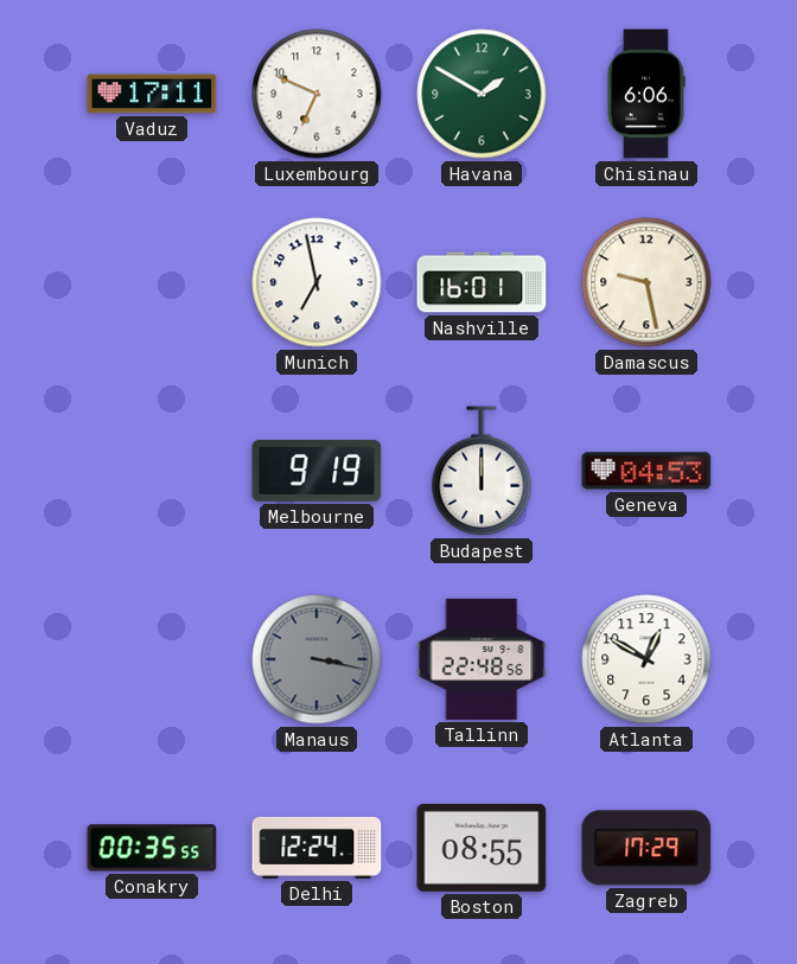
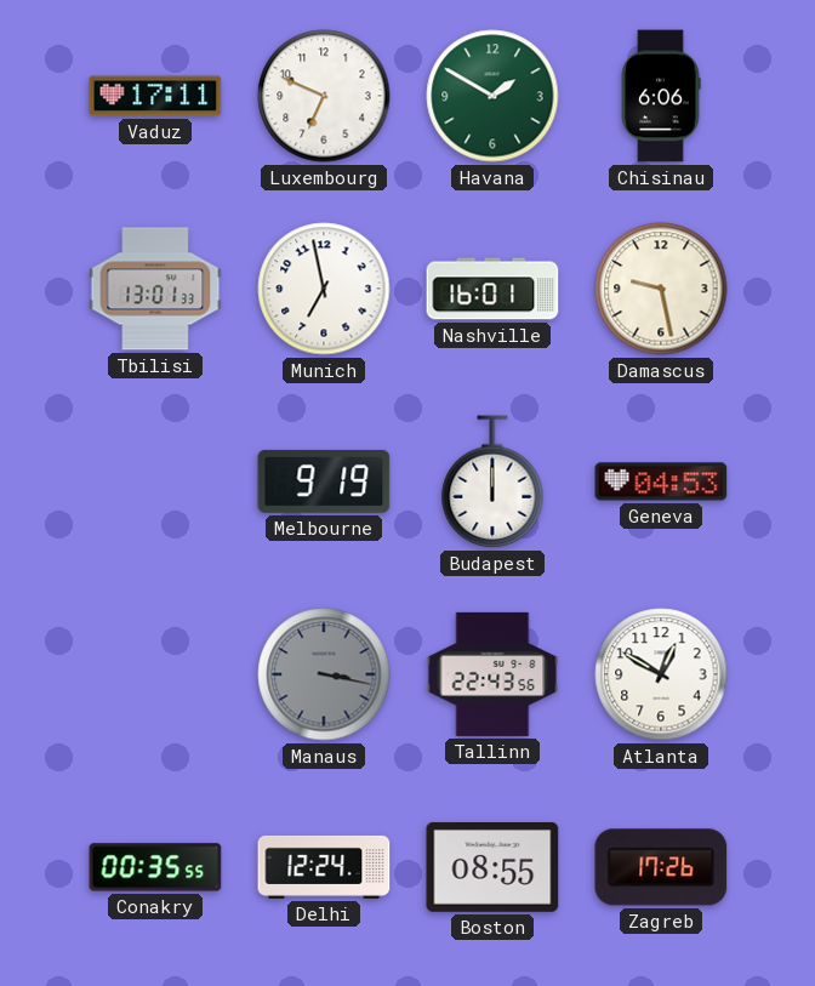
Tbilisi: none -> 13:01
Tallinn: 22:48 -> 22:43
Zagreb: 17:29 -> 17:26
